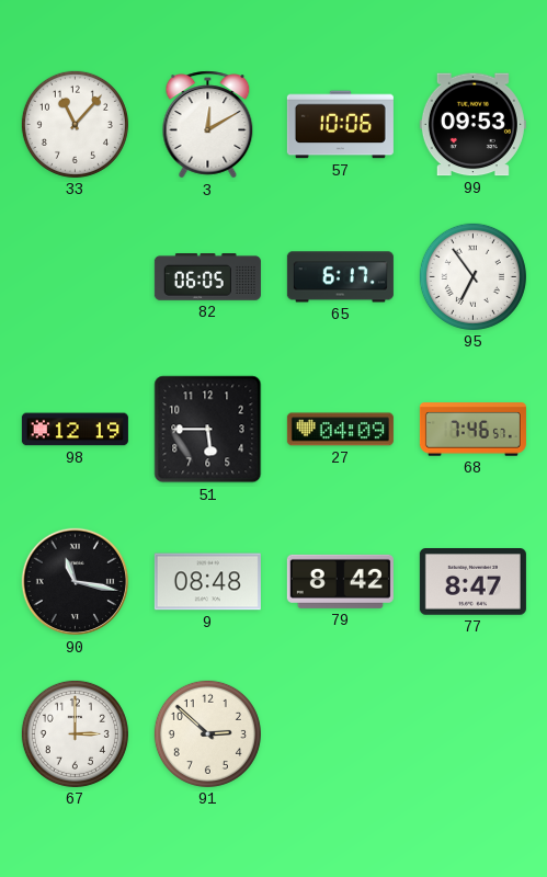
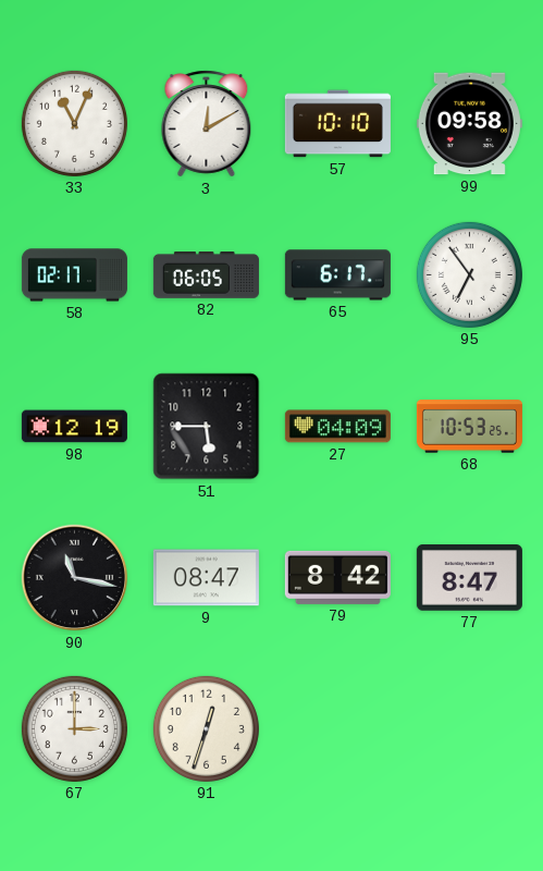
33: 11:07 -> 11:04
57: 10:06 -> 10:10
99: 09:53 -> 09:58
58: none -> 02:17
68: 7:46 -> 10:53
9: 08:48 -> 08:47
91: 2:52 -> 12:33
